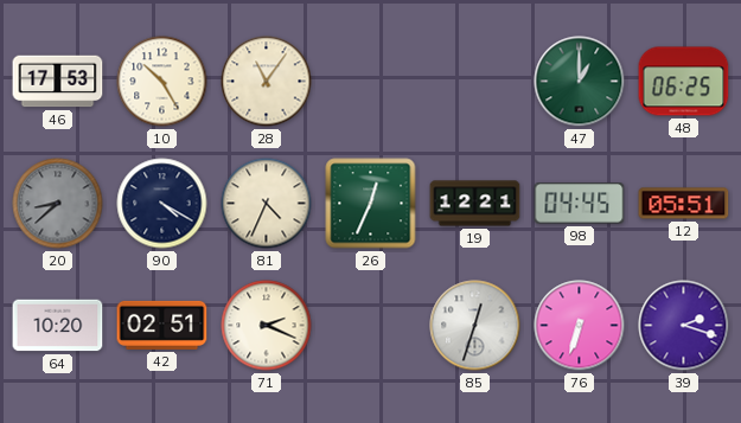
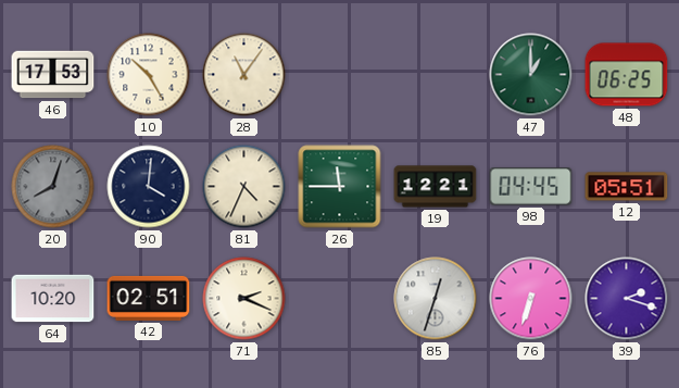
20: 8:38 -> 8:03
90: 4:20 -> 4:01
26: 12:34 -> 11:45
